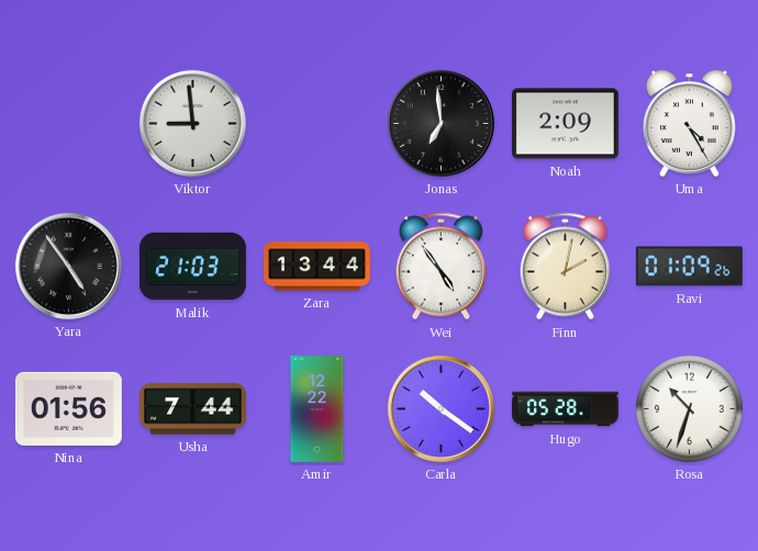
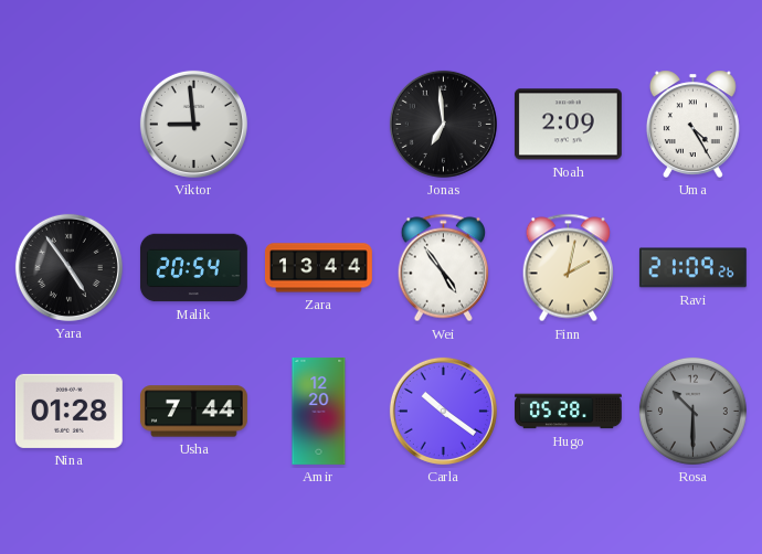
Malik: 21:03 -> 20:54
Ravi: 01:09 -> 21:09
Nina: 01:56 -> 01:28
Amir: 12:22 -> 12:20
Rosa: 10:33 -> 10:30
Rosa dial: white -> grey
